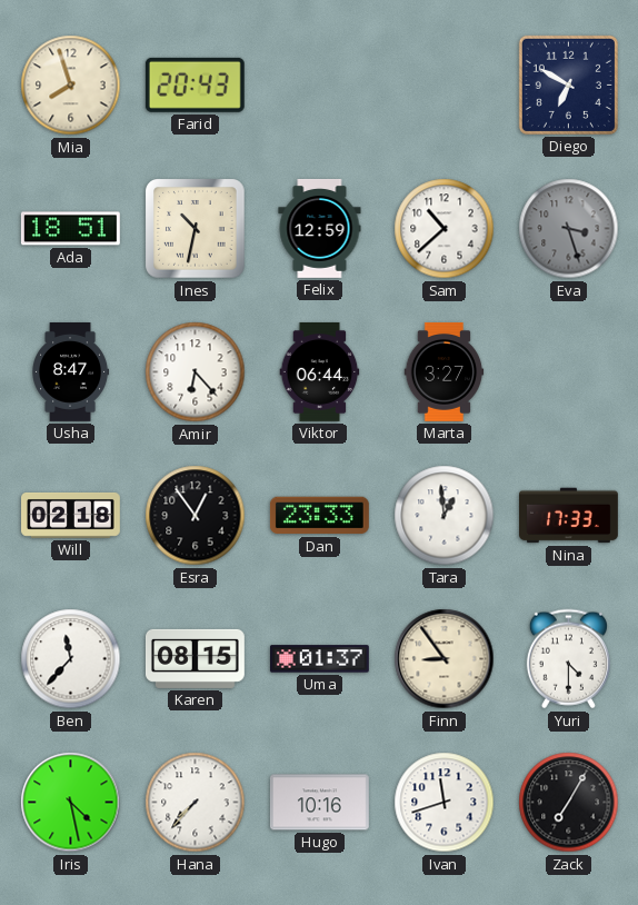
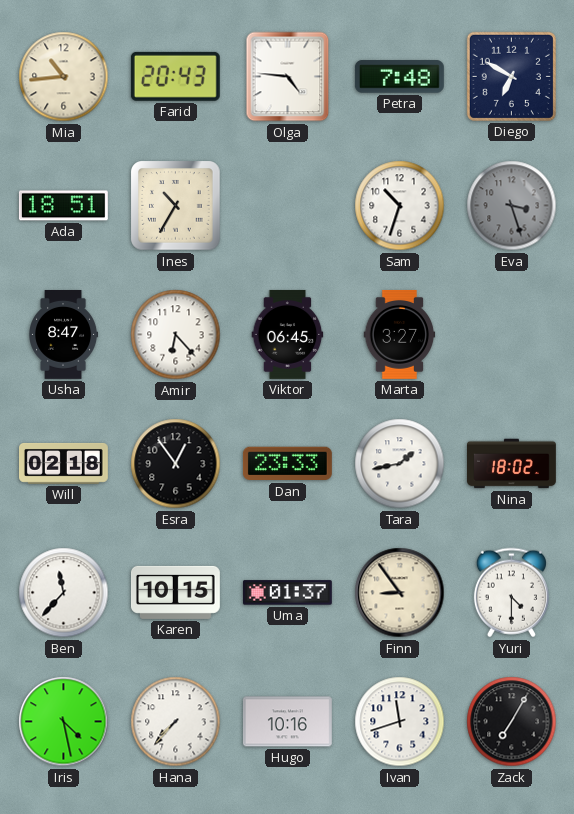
Mia: 7:57 -> 10:44
Olga: none -> 4:46
Petra: none -> 7:48
Ines: 10:32 -> 10:35
Felix: 12:59 -> none
Sam: 10:38 -> 10:33
Viktor: 06:44 -> 06:45
Tara: 12:59 -> 1:43
Nina: 17:33 -> 18:02
Karen: 08:15 -> 10:15
